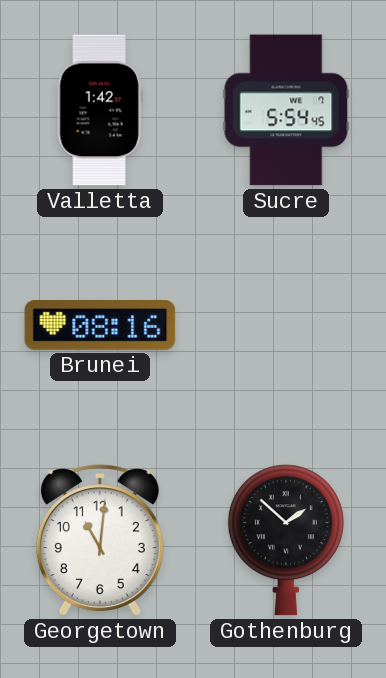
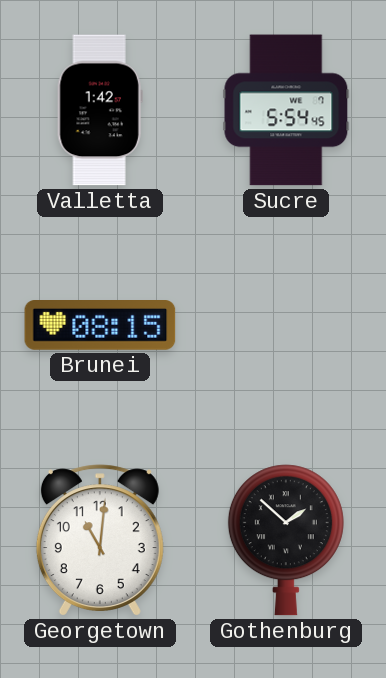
Brunei: 08:16 -> 08:15
